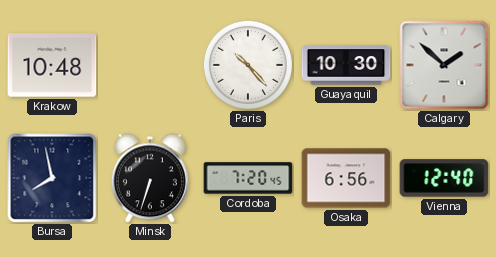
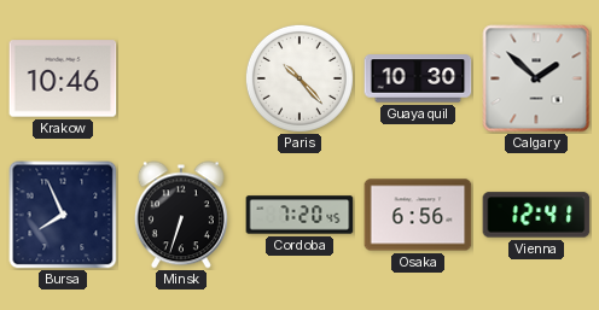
Krakow: 10:48 -> 10:46
Bursa: 7:58 -> 7:56
Vienna: 12:40 -> 12:41
